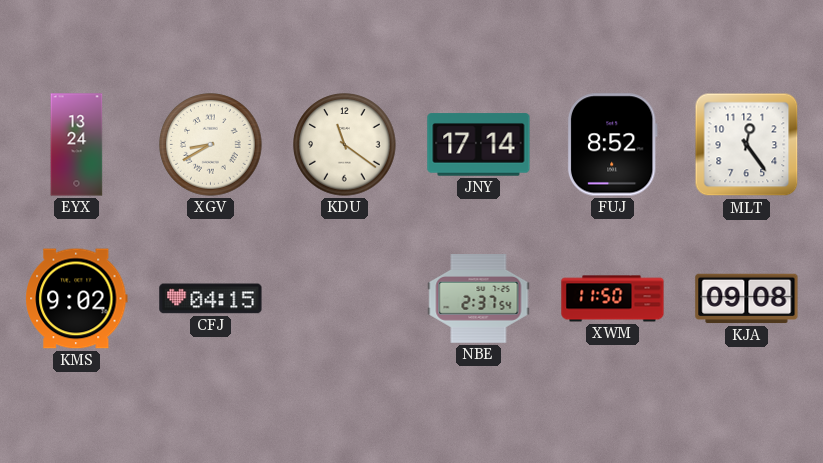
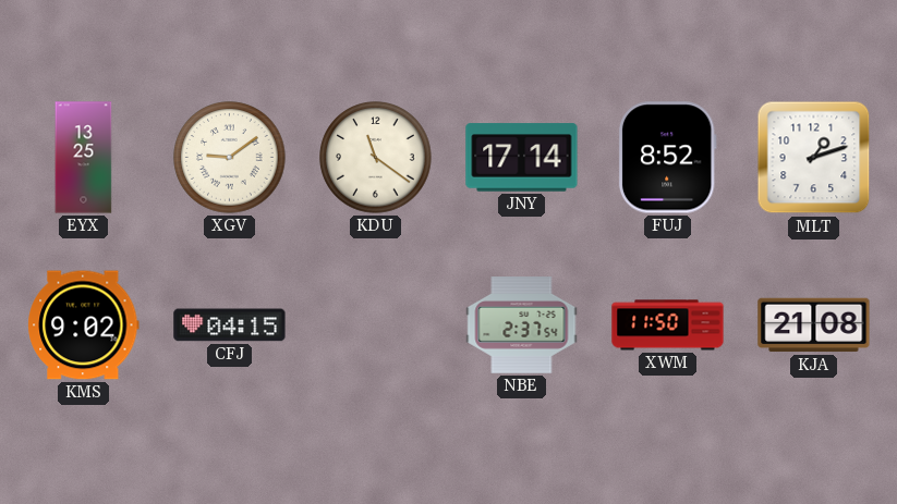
EYX: 13:24 -> 13:25
XGV: 8:40 -> 9:09
MLT: 12:24 -> 1:12
KJA: 09:08 -> 21:08
